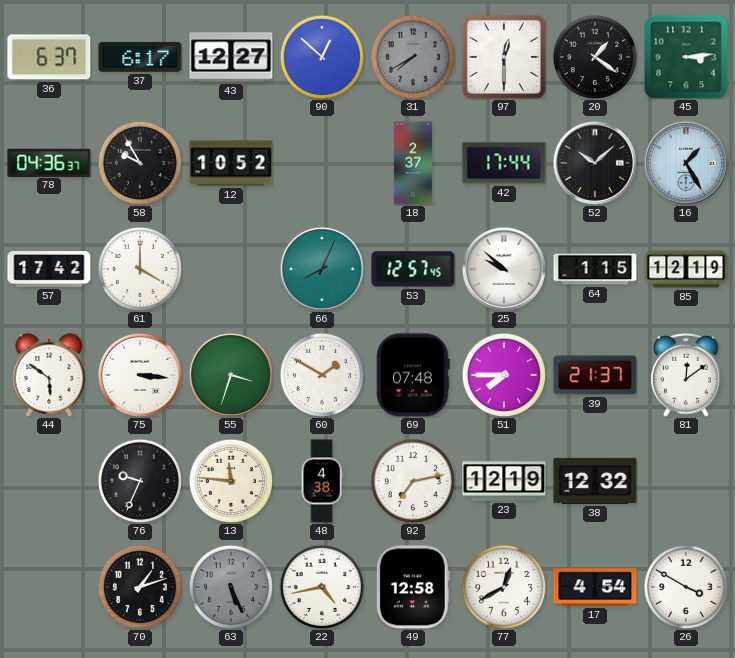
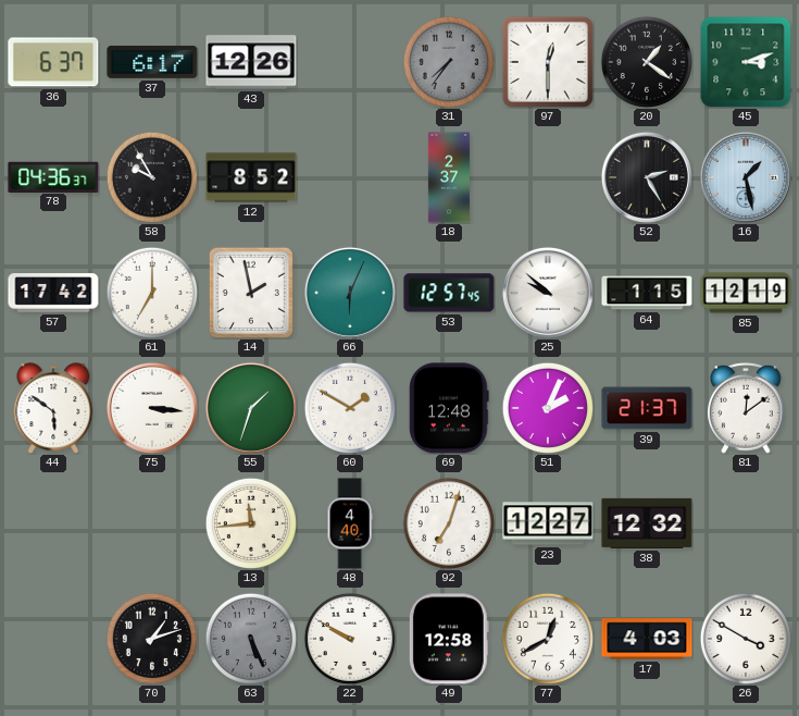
43: 12:27 -> 12:26
90: 12:52 -> none
31: 7:40 -> 7:36
45: 3:14 -> 3:12
12: 10:52 -> 8:52
42: 17:44 -> none
52: 10:08 -> 2:25
16: 1:25 -> 1:28
61: 4:00 -> 7:00
14: none -> 1:58
66: 8:04 -> 6:04
55: 3:33 -> 1:33
69: 07:48 -> 12:48
51: 7:45 -> 2:04
76: 9:34 -> none
13: 11:46 -> 11:44
48: 4:38 -> 4:40
92: 7:13 -> 7:03
23: 12:19 -> 12:27
22: 4:43 -> 9:50
17: 4:54 -> 4:03
